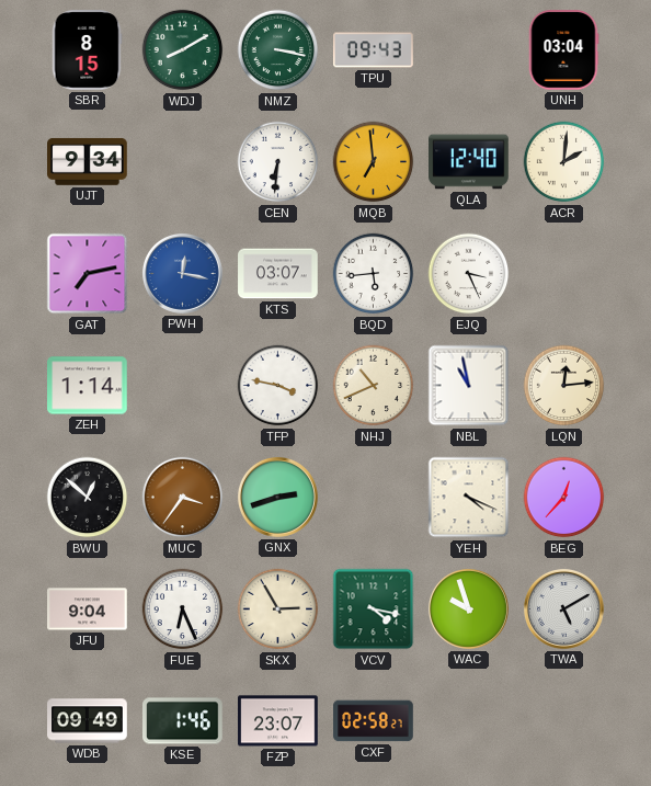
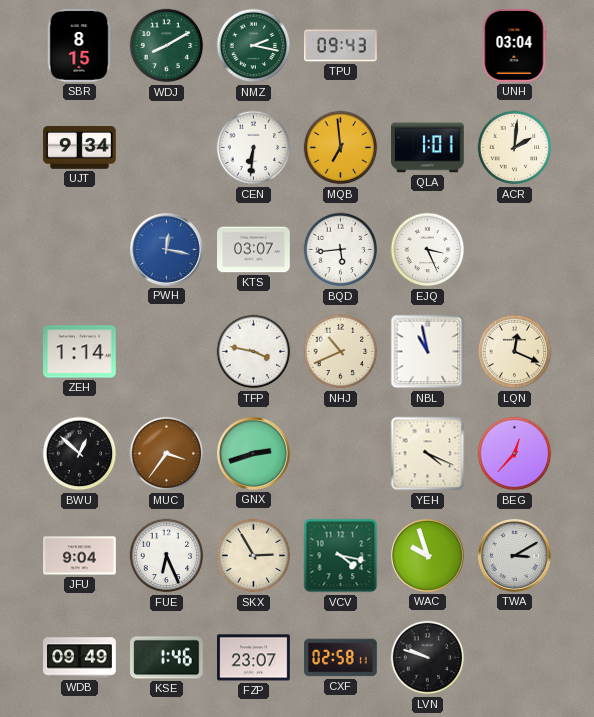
NMZ: 3:17 -> 2:17
QLA: 12:40 -> 1:01
GAT: 7:13 -> none
LQN: 12:14 -> 12:19
TWA: 5:10 -> 3:10
CXF: 02:58:27 -> 02:58:11
LVN: none -> 9:48
